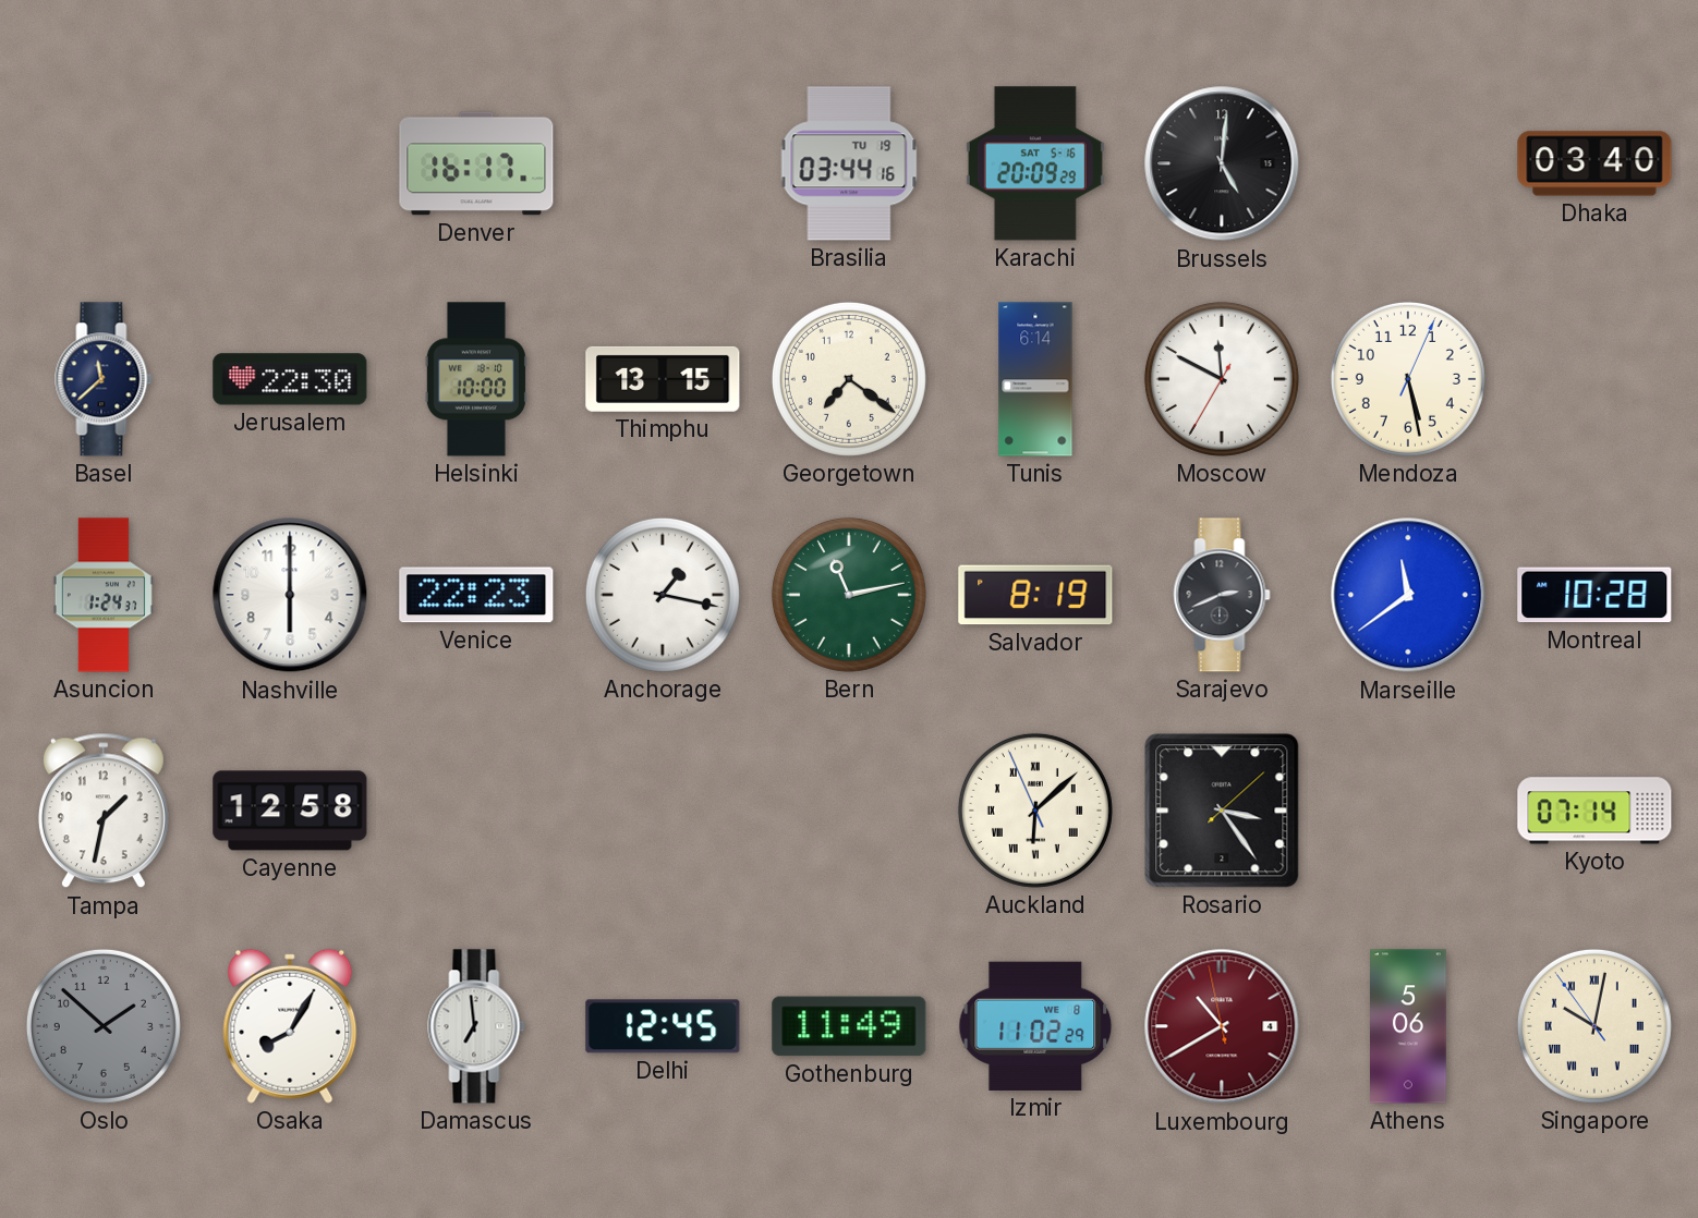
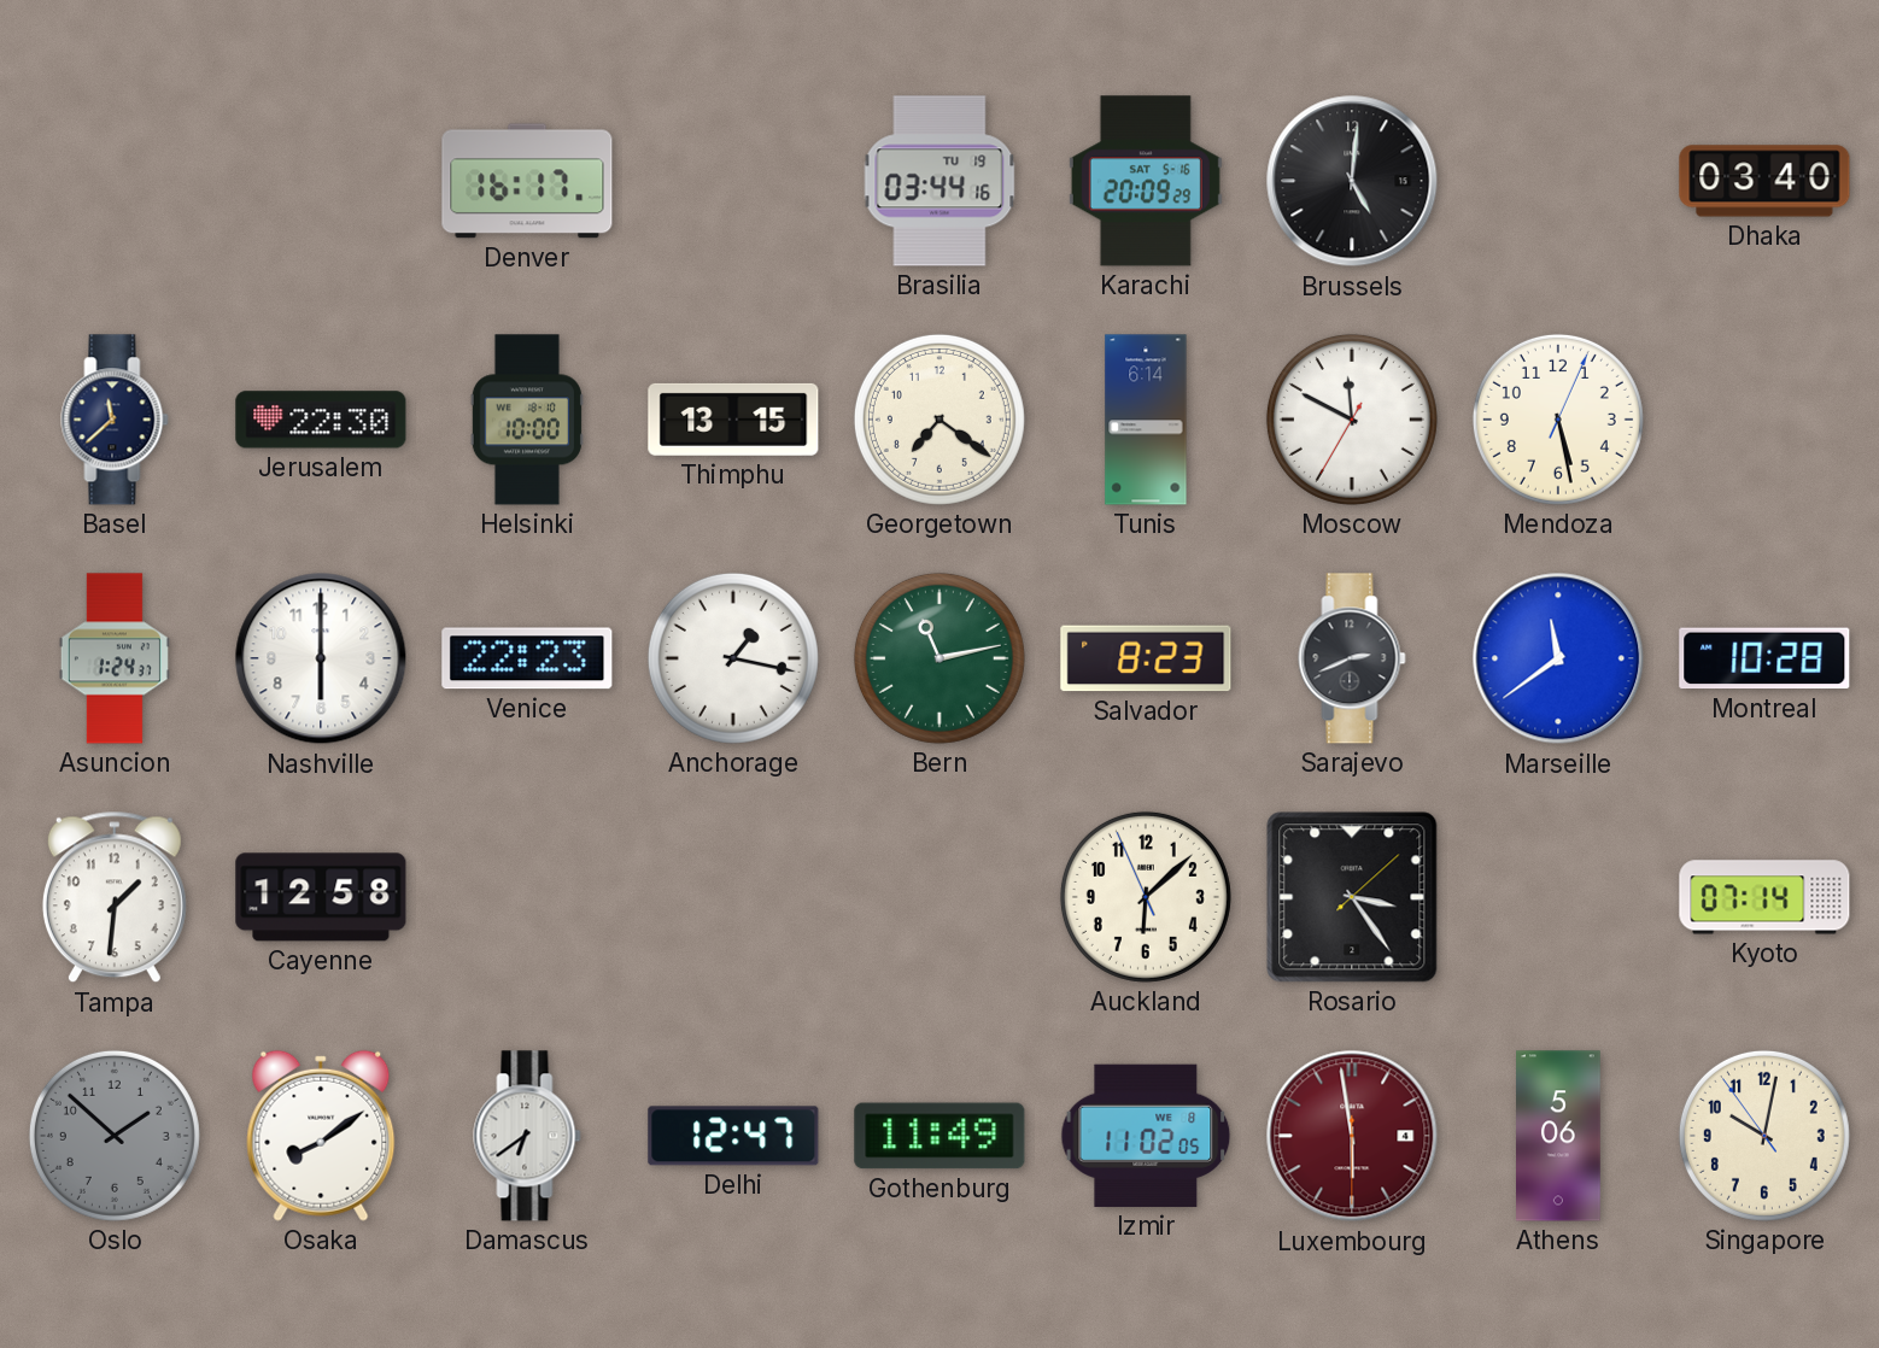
Salvador: 8:19 -> 8:23
Tampa: 1:32 -> 1:31
Auckland numerals: Roman -> Arabic
Osaka: 8:05 -> 8:09
Damascus: 6:59 -> 6:39
Delhi: 12:45 -> 12:47
Izmir: 11:02:29 -> 11:02:05
Luxembourg: 10:39 -> 5:58
Singapore numerals: Roman -> Arabic
